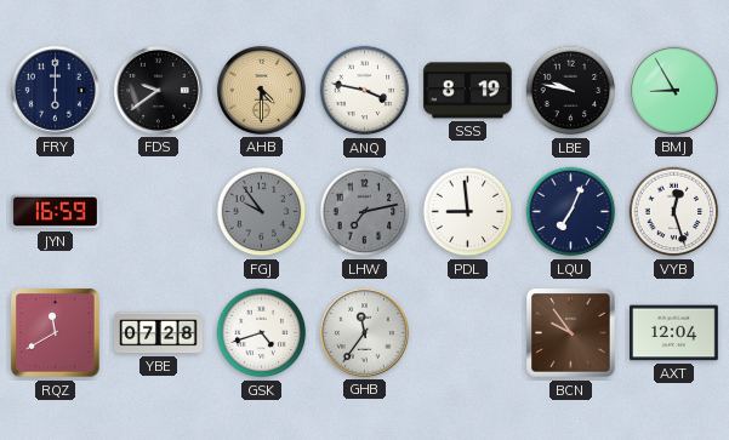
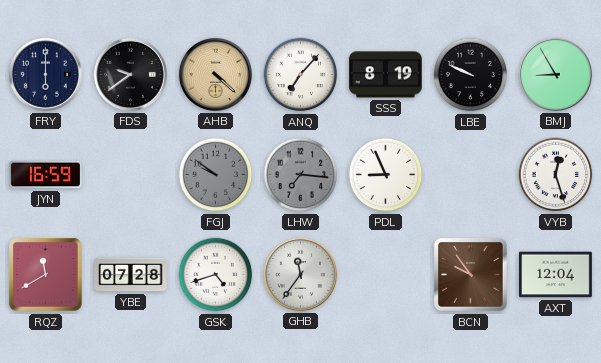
AHB: 4:30 -> 4:22
ANQ: 3:47 -> 7:07
LBE: 9:47 -> 9:49
FGJ: 9:54 -> 9:51
LHW: 7:13 -> 7:16
PDL: 8:59 -> 8:56
LQU: 7:04 -> none
